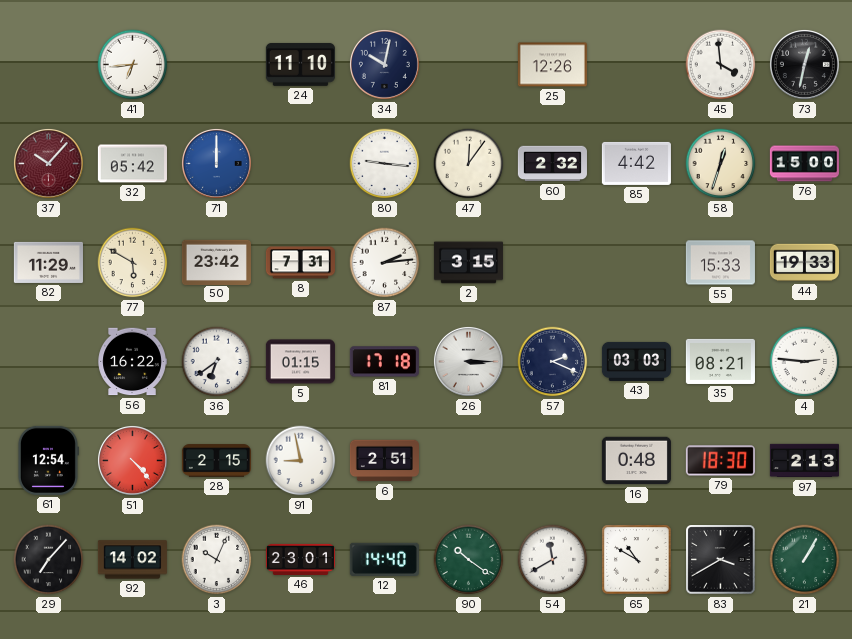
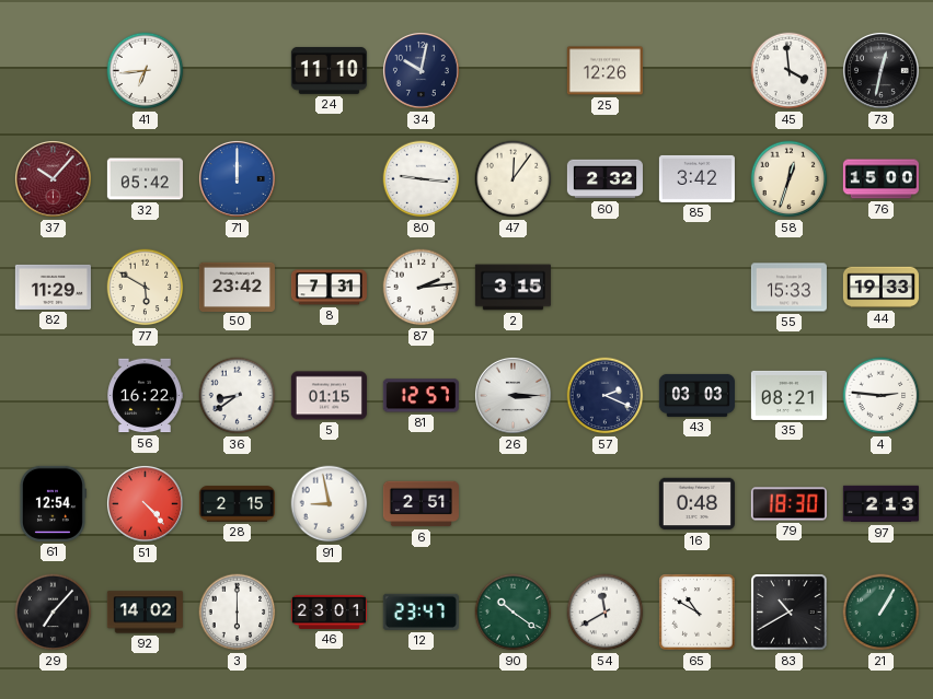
85: 4:42 -> 3:42
36: 6:39 -> 8:39
81: 17:18 -> 12:57
3: 10:04 -> 6:00
12: 14:40 -> 23:47
83: 3:40 -> 10:40
